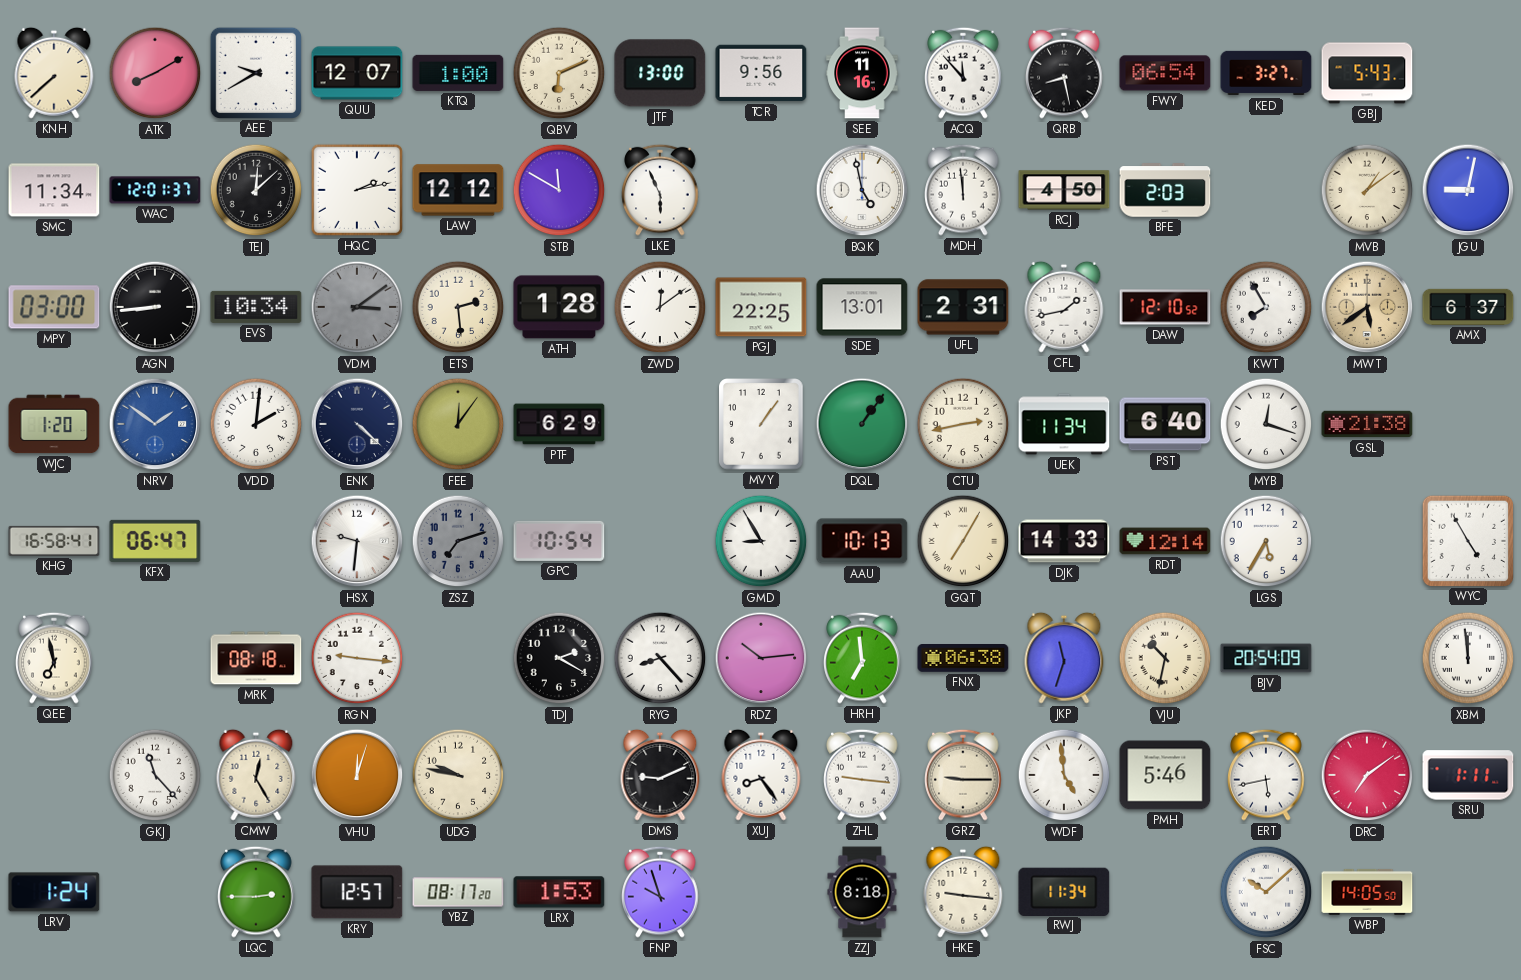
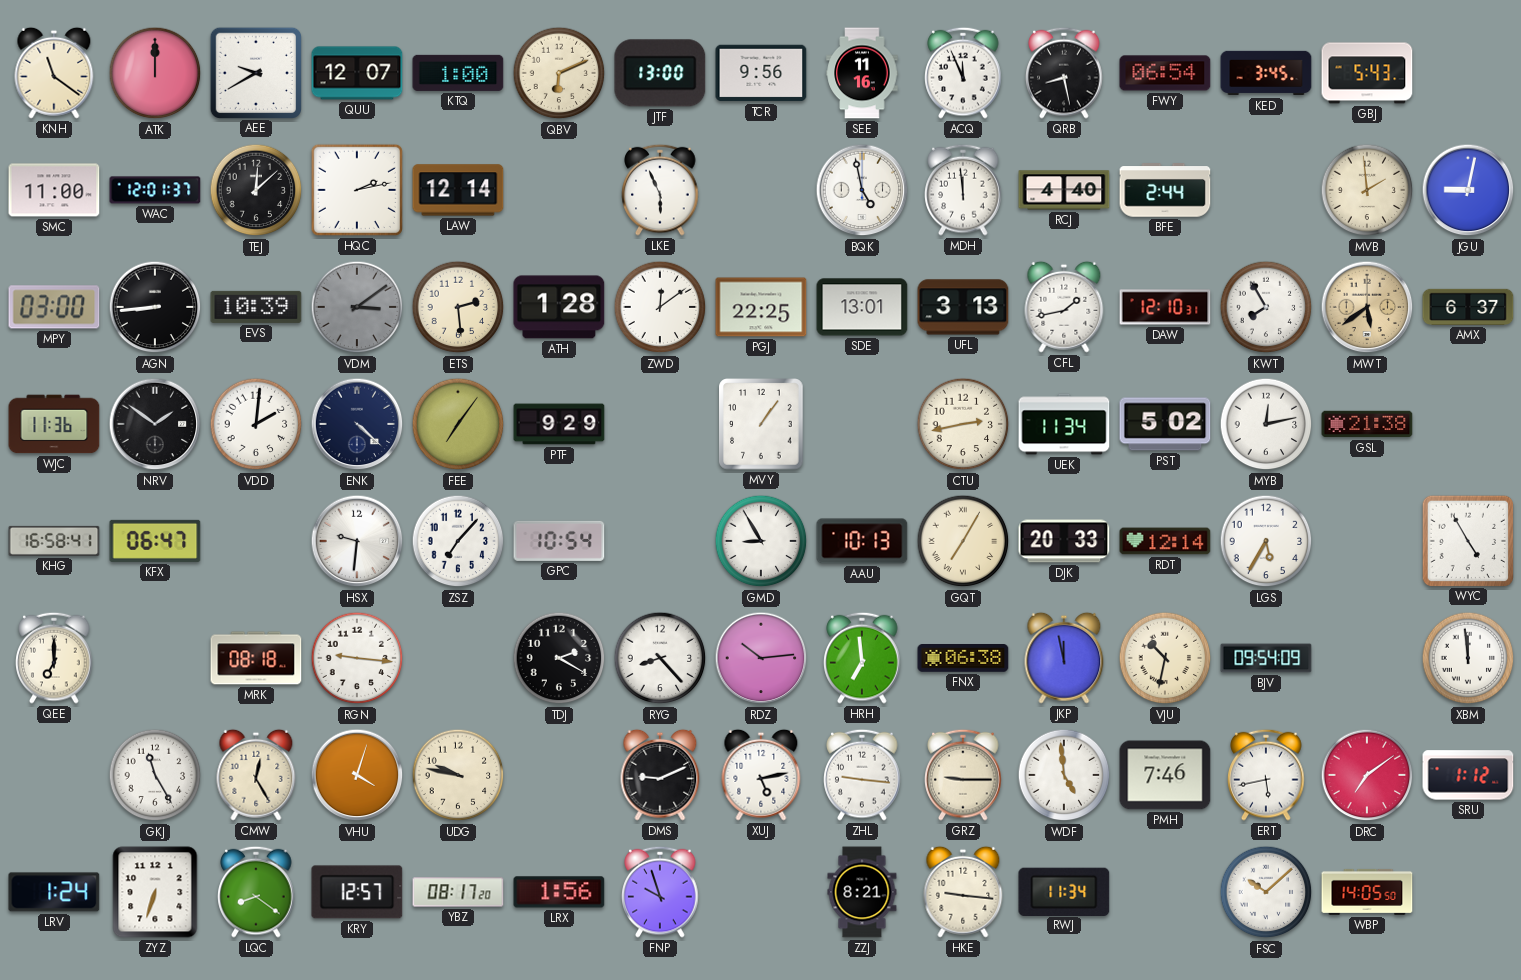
KNH: 7:38 -> 11:21
ATK: 8:10 -> 12:00
ACQ: 11:53 -> 11:56
KED: 3:27 -> 3:45
SMC: 11:34 -> 11:00
LAW: 12:12 -> 12:14
STB: 11:50 -> none
RCJ: 4:50 -> 4:40
BFE: 2:03 -> 2:44
MVB: 1:09 -> 1:59
EVS: 10:34 -> 10:39
UFL: 2:31 -> 3:13
DAW: 12:10:52 -> 12:10:31
WJC: 1:20 -> 11:36
NRV dial: blue -> black
FEE: 12:06 -> 7:06
PTF: 6:29 -> 9:29
DQL: 1:06 -> none
PST: 6:40 -> 5:02
MYB: 12:18 -> 12:13
ZSZ: 7:12 -> 7:07
ZSZ dial: grey -> white
DJK: 14:33 -> 20:33
QEE: 6:58 -> 7:00
JKP: 11:33 -> 11:58
BJV: 20:54 -> 09:54
GKJ: 11:23 -> 11:25
VHU: 12:03 -> 4:03
XUJ: 8:24 -> 5:13
PMH: 5:46 -> 7:46
SRU: 1:11 -> 1:12
ZYZ: none -> 6:33
LQC: 2:45 -> 8:21
LRX: 1:53 -> 1:56
ZZJ: 8:18 -> 8:21
